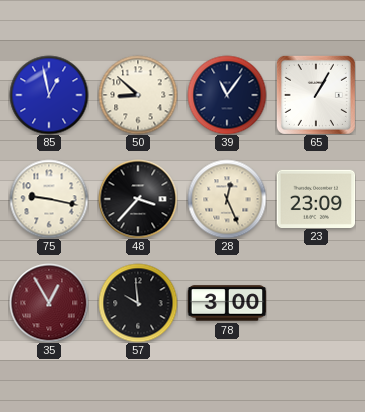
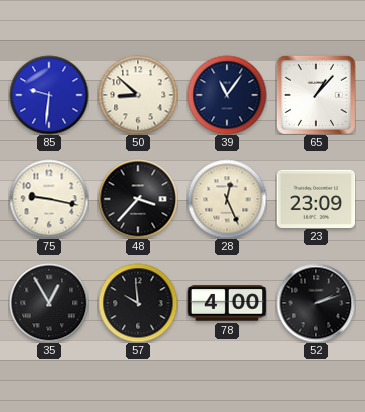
85: 12:58 -> 9:31
65: 1:05 -> 1:07
35 dial: burgundy -> black
78: 3:00 -> 4:00
52: none -> 2:12
